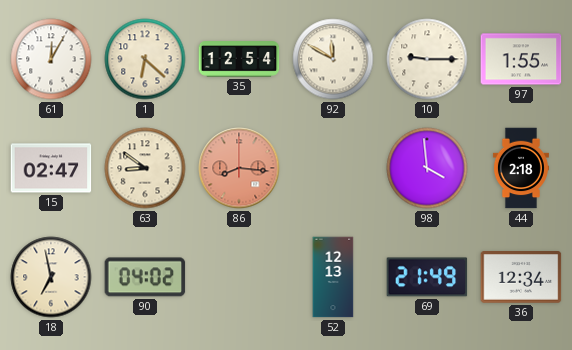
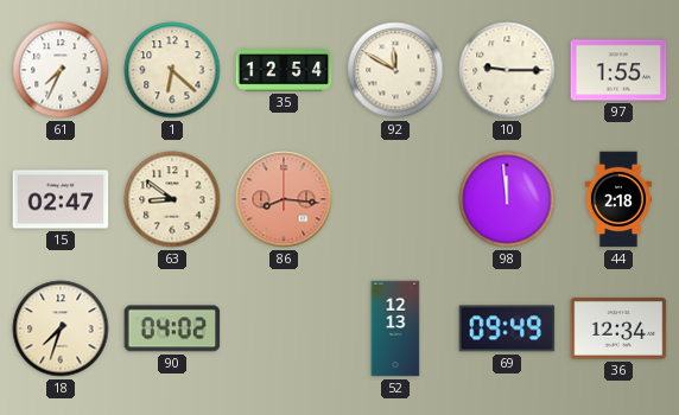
61: 12:05 -> 7:34
98: 3:59 -> 11:59
18: 6:58 -> 7:33
69: 21:49 -> 09:49
